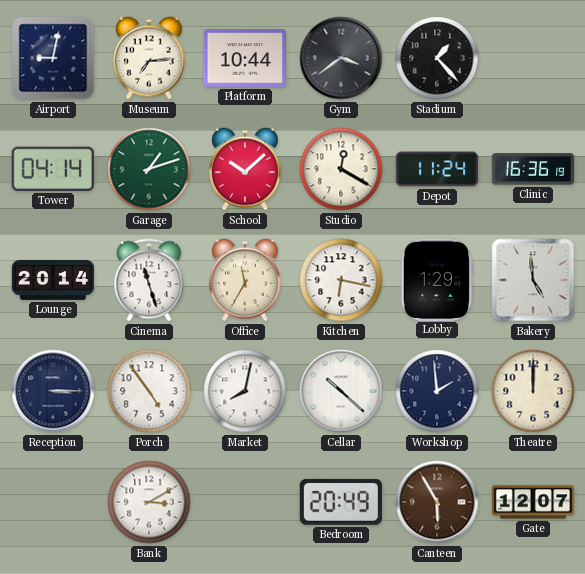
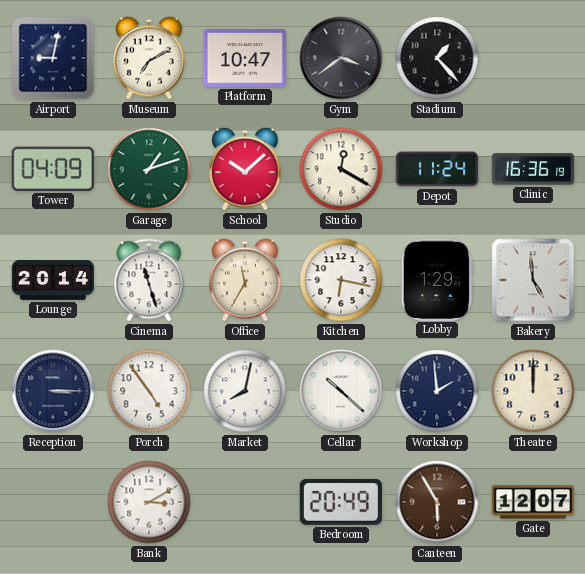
Museum: 7:14 -> 7:10
Platform: 10:44 -> 10:47
Tower: 04:14 -> 04:09
